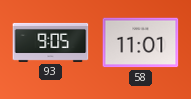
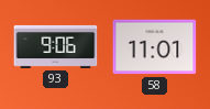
93: 9:05 -> 9:06
